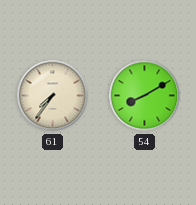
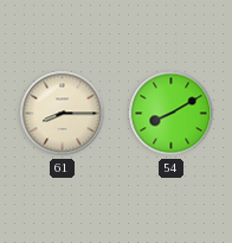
61: 7:36 -> 8:15
